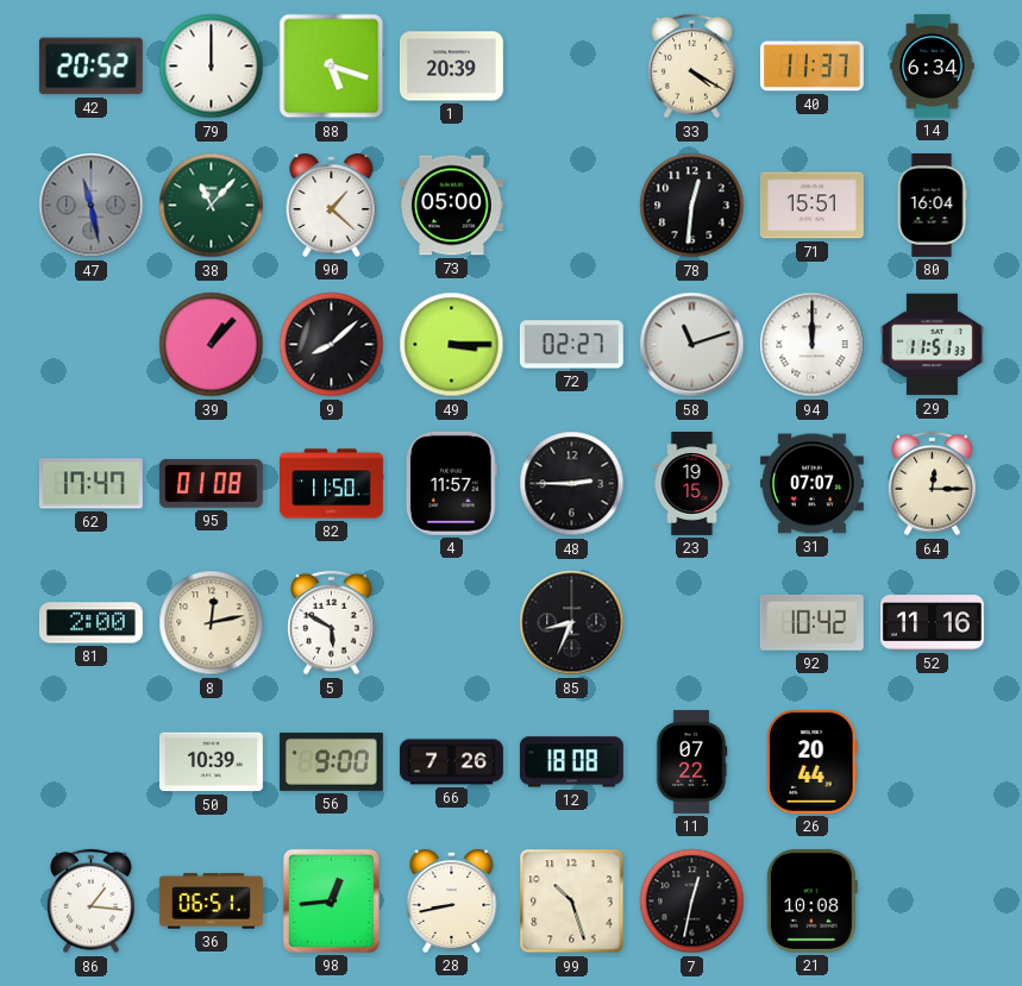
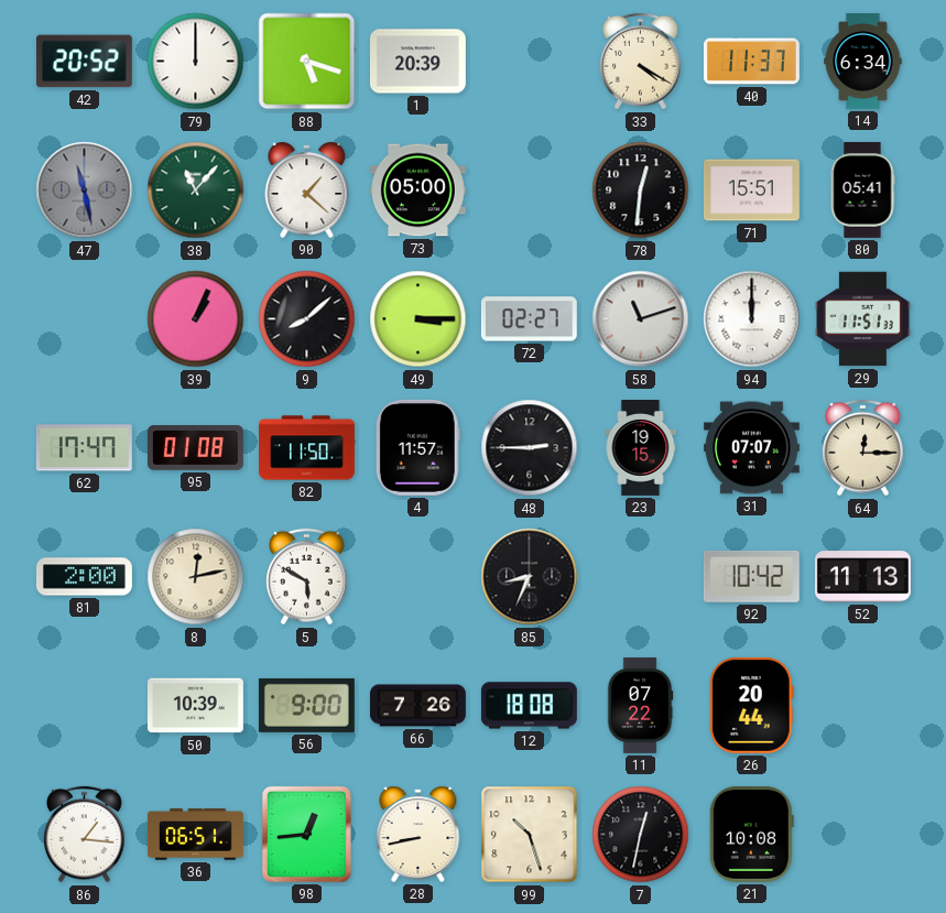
80: 16:04 -> 05:41
39: 1:07 -> 1:04
52: 11:16 -> 11:13
